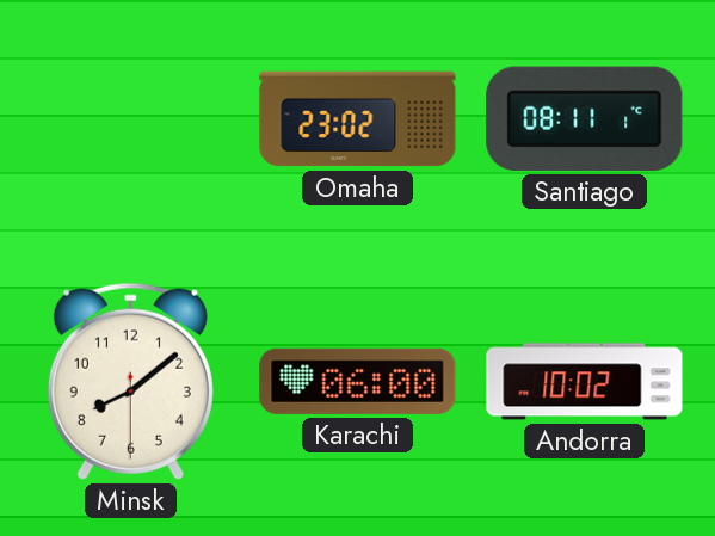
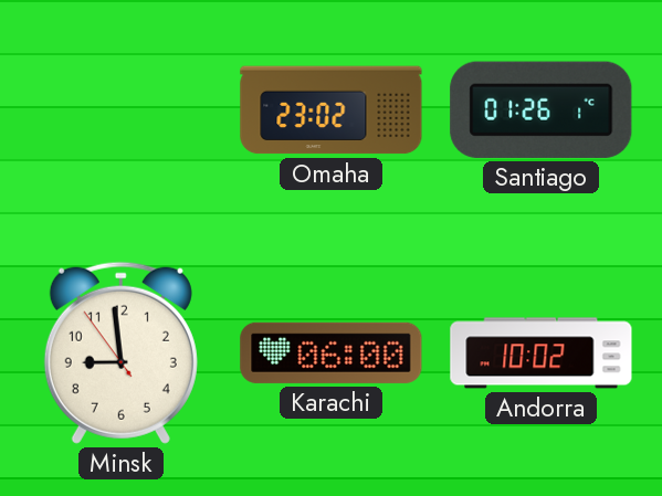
Santiago: 08:11 -> 01:26
Minsk: 8:08 -> 8:58
